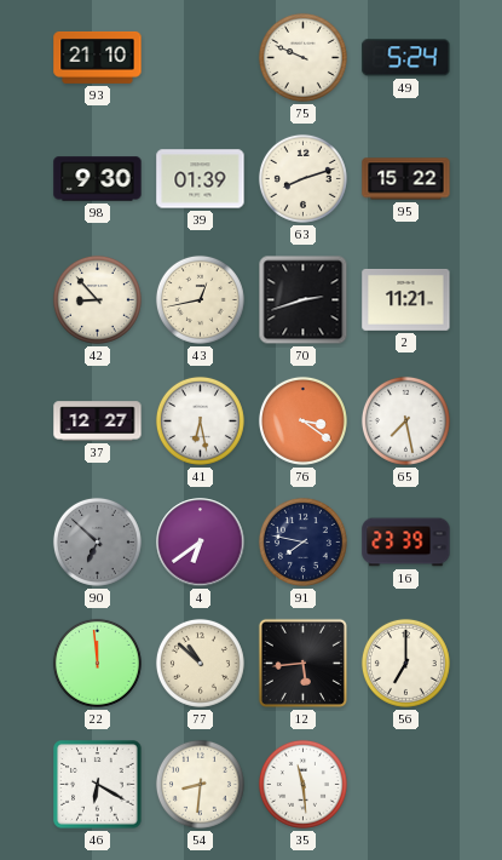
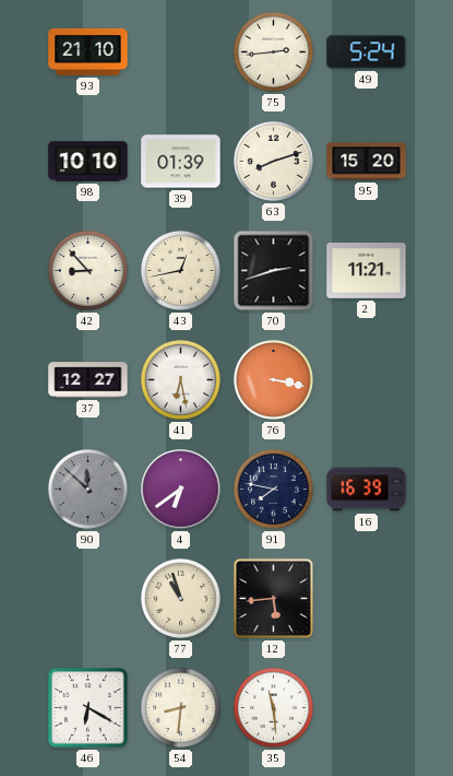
75: 9:49 -> 2:44
98: 9:30 -> 10:10
95: 15:22 -> 15:20
76: 3:21 -> 3:17
65: 7:28 -> none
90: 6:52 -> 11:52
16: 23:39 -> 16:39
22: 11:59 -> none
77: 10:52 -> 10:57
56: 7:00 -> none
